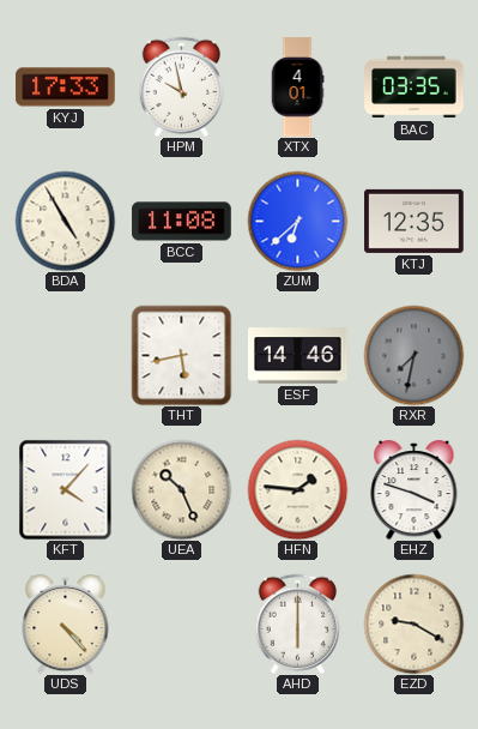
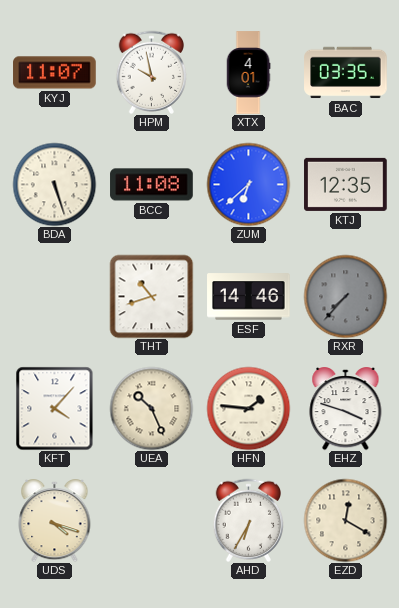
KYJ: 17:33 -> 11:07
BDA: 4:55 -> 5:27
THT: 5:43 -> 10:42
RXR: 7:32 -> 7:37
UDS: 4:23 -> 4:18
AHD: 6:00 -> 6:35
EZD: 9:20 -> 12:20
